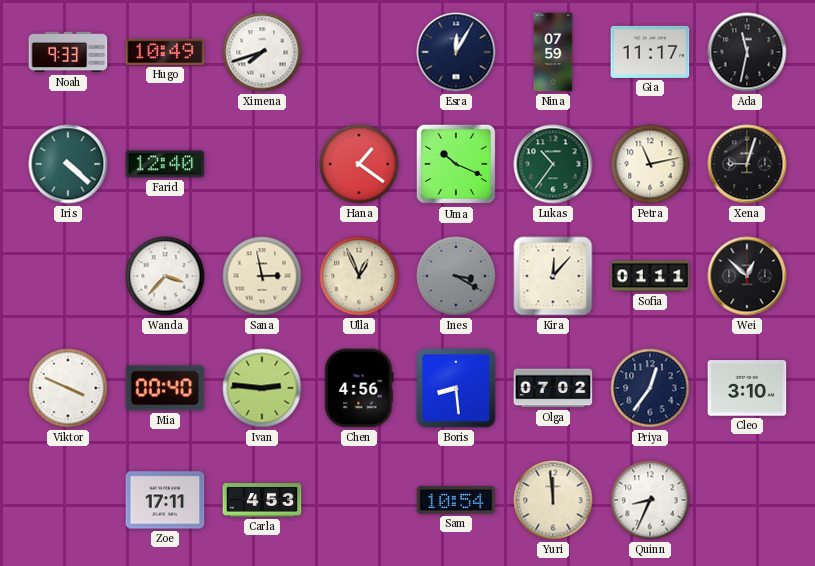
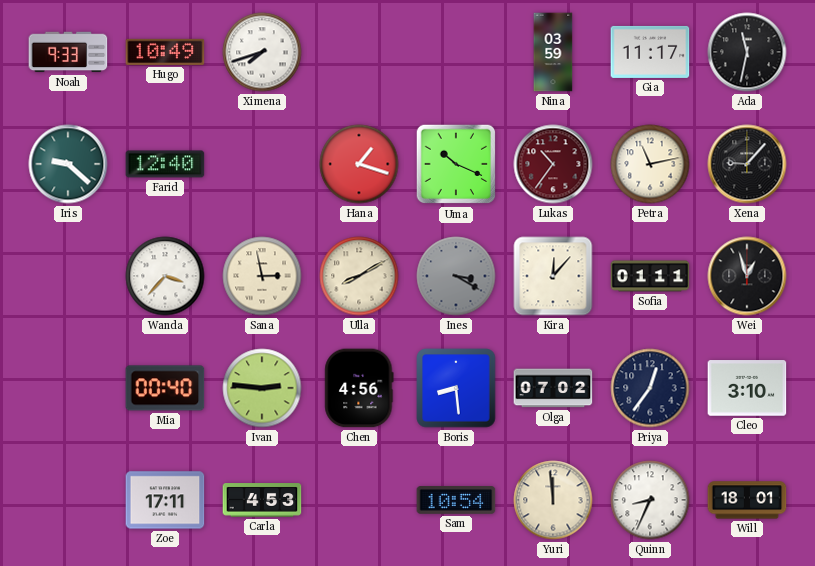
Esra: 12:05 -> none
Nina: 07:59 -> 03:59
Iris: 4:22 -> 9:22
Hana: 1:21 -> 1:18
Lukas dial: green -> burgundy
Xena: 9:03 -> 9:07
Ulla: 12:56 -> 8:10
Wei: 12:52 -> 12:57
Viktor: 3:49 -> none
Will: none -> 18:01
